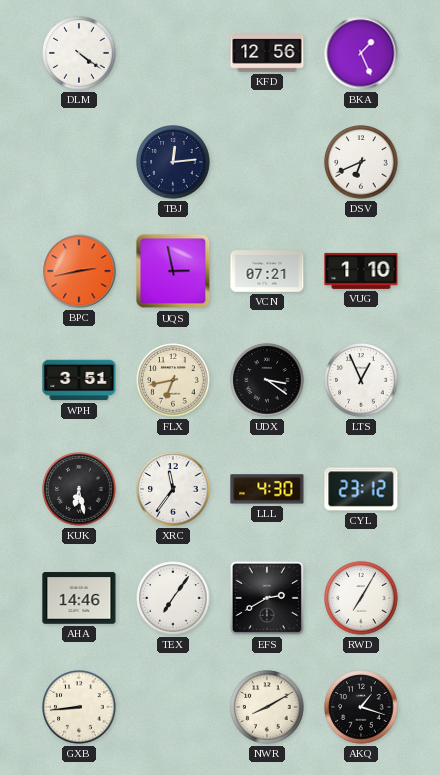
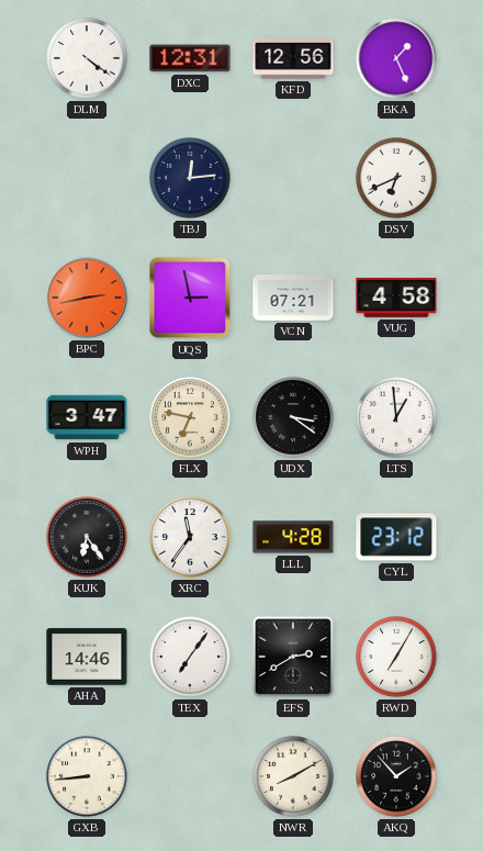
DXC: none -> 12:31
VUG: 1:10 -> 4:58
WPH: 3:51 -> 3:47
FLX: 6:43 -> 6:47
LTS: 12:56 -> 12:59
KUK: 6:28 -> 6:24
LLL: 4:30 -> 4:28
AKQ: 1:18 -> 1:53
